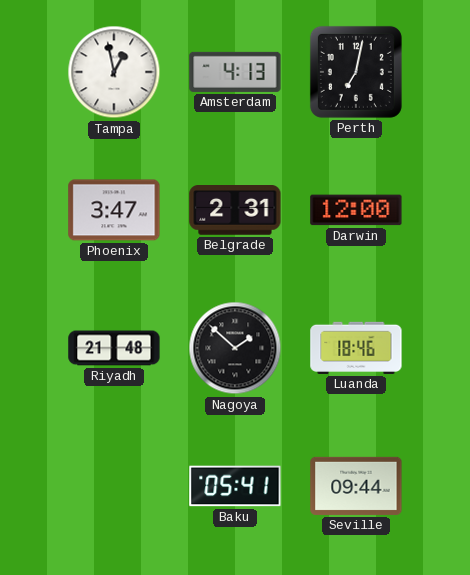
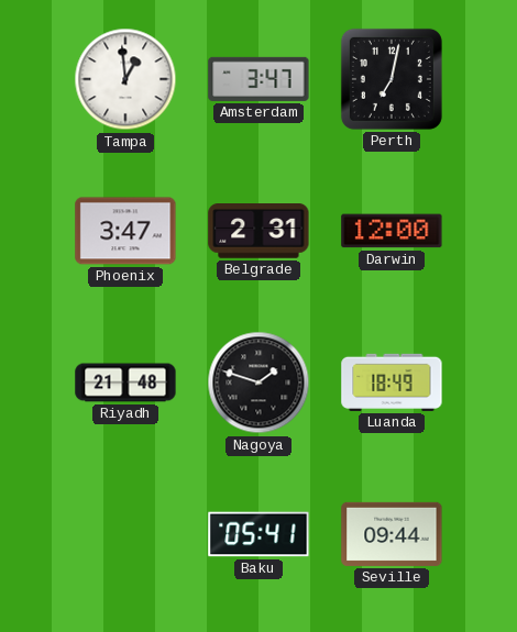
Tampa: 12:58 -> 12:59
Amsterdam: 4:13 -> 3:47
Nagoya: 1:52 -> 1:48
Luanda: 18:46 -> 18:49
